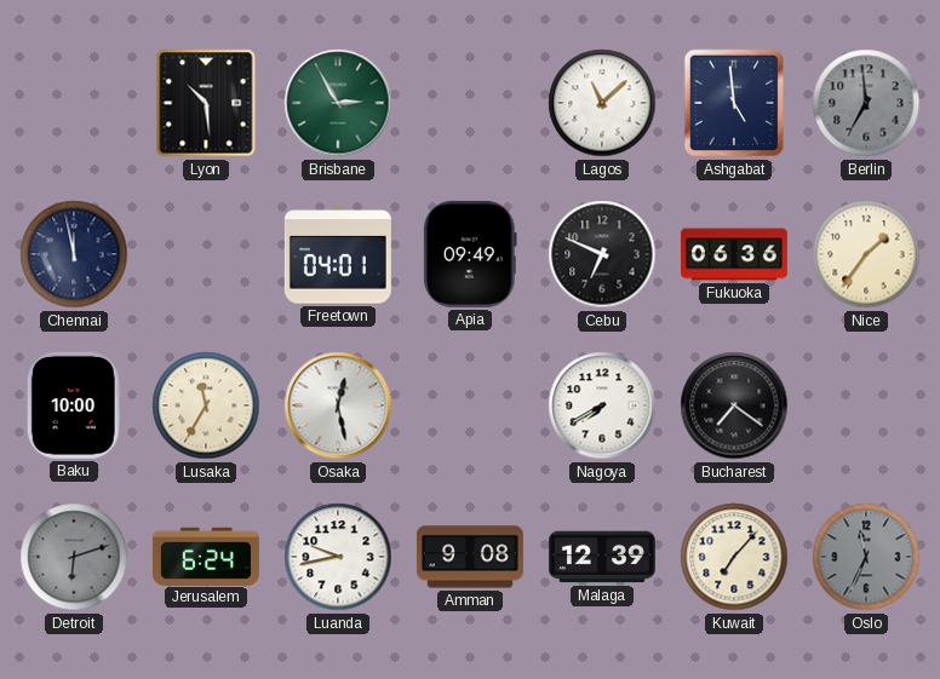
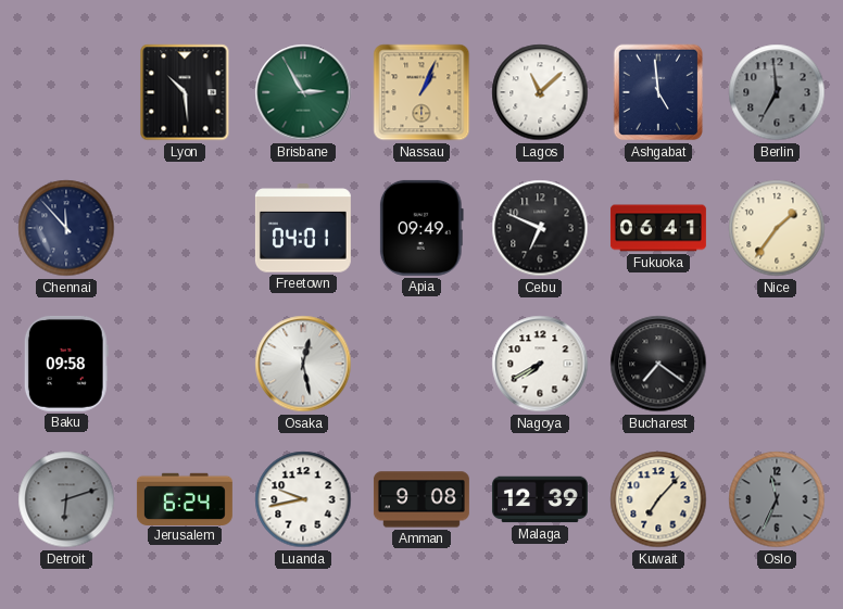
Nassau: none -> 1:04
Chennai: 11:58 -> 11:53
Fukuoka: 06:36 -> 06:41
Baku: 10:00 -> 09:58
Lusaka: 11:35 -> none
